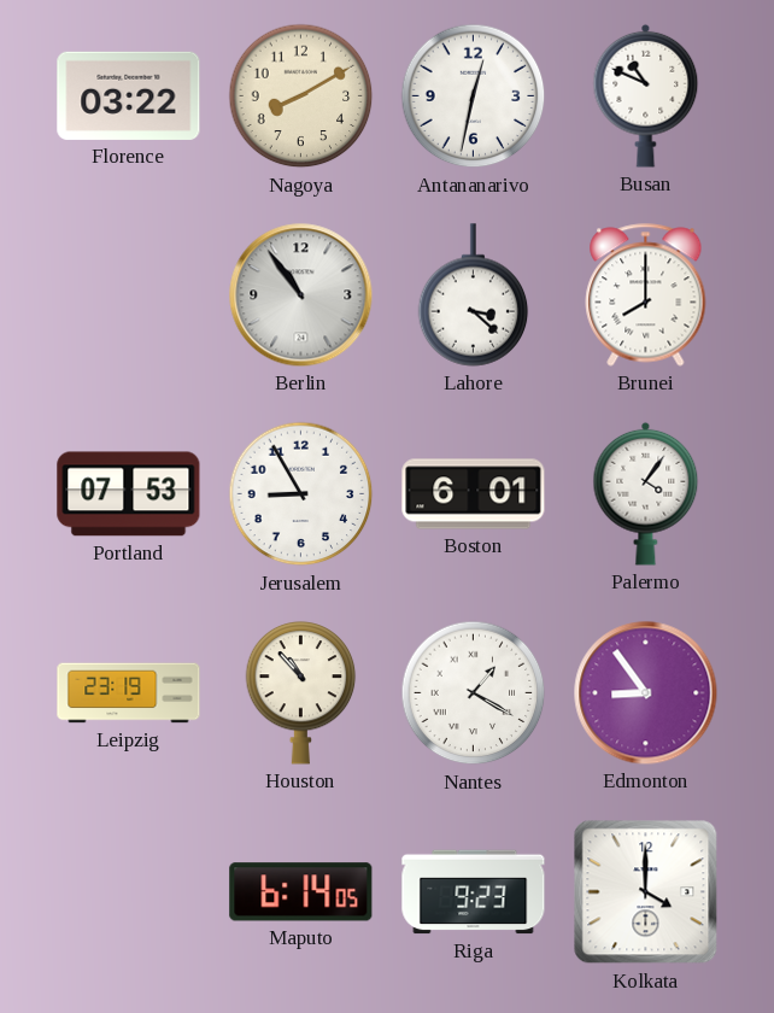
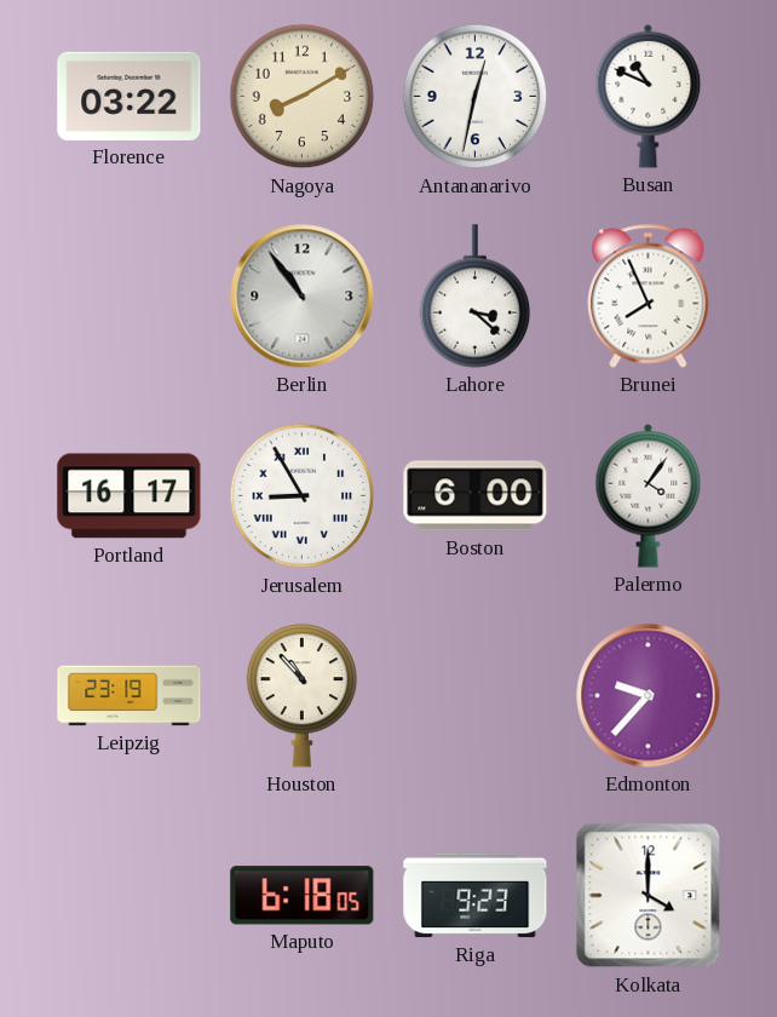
Brunei: 8:00 -> 7:56
Portland: 07:53 -> 16:17
Jerusalem numerals: Arabic -> Roman
Boston: 6:01 -> 6:00
Nantes: 1:20 -> none
Edmonton: 8:54 -> 9:37
Maputo: 6:14 -> 6:18
